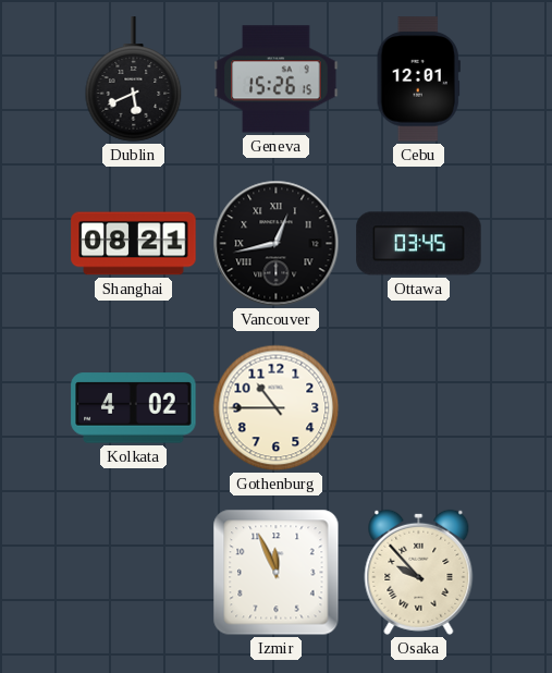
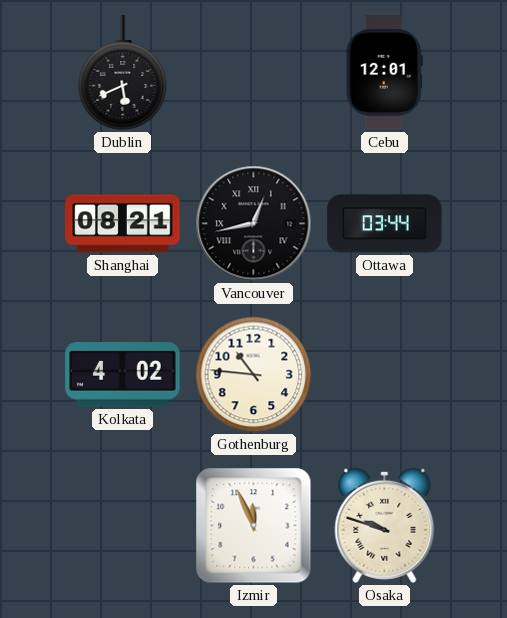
Geneva: 15:26 -> none
Ottawa: 03:45 -> 03:44
Gothenburg: 10:45 -> 10:46
Osaka: 9:53 -> 9:48
